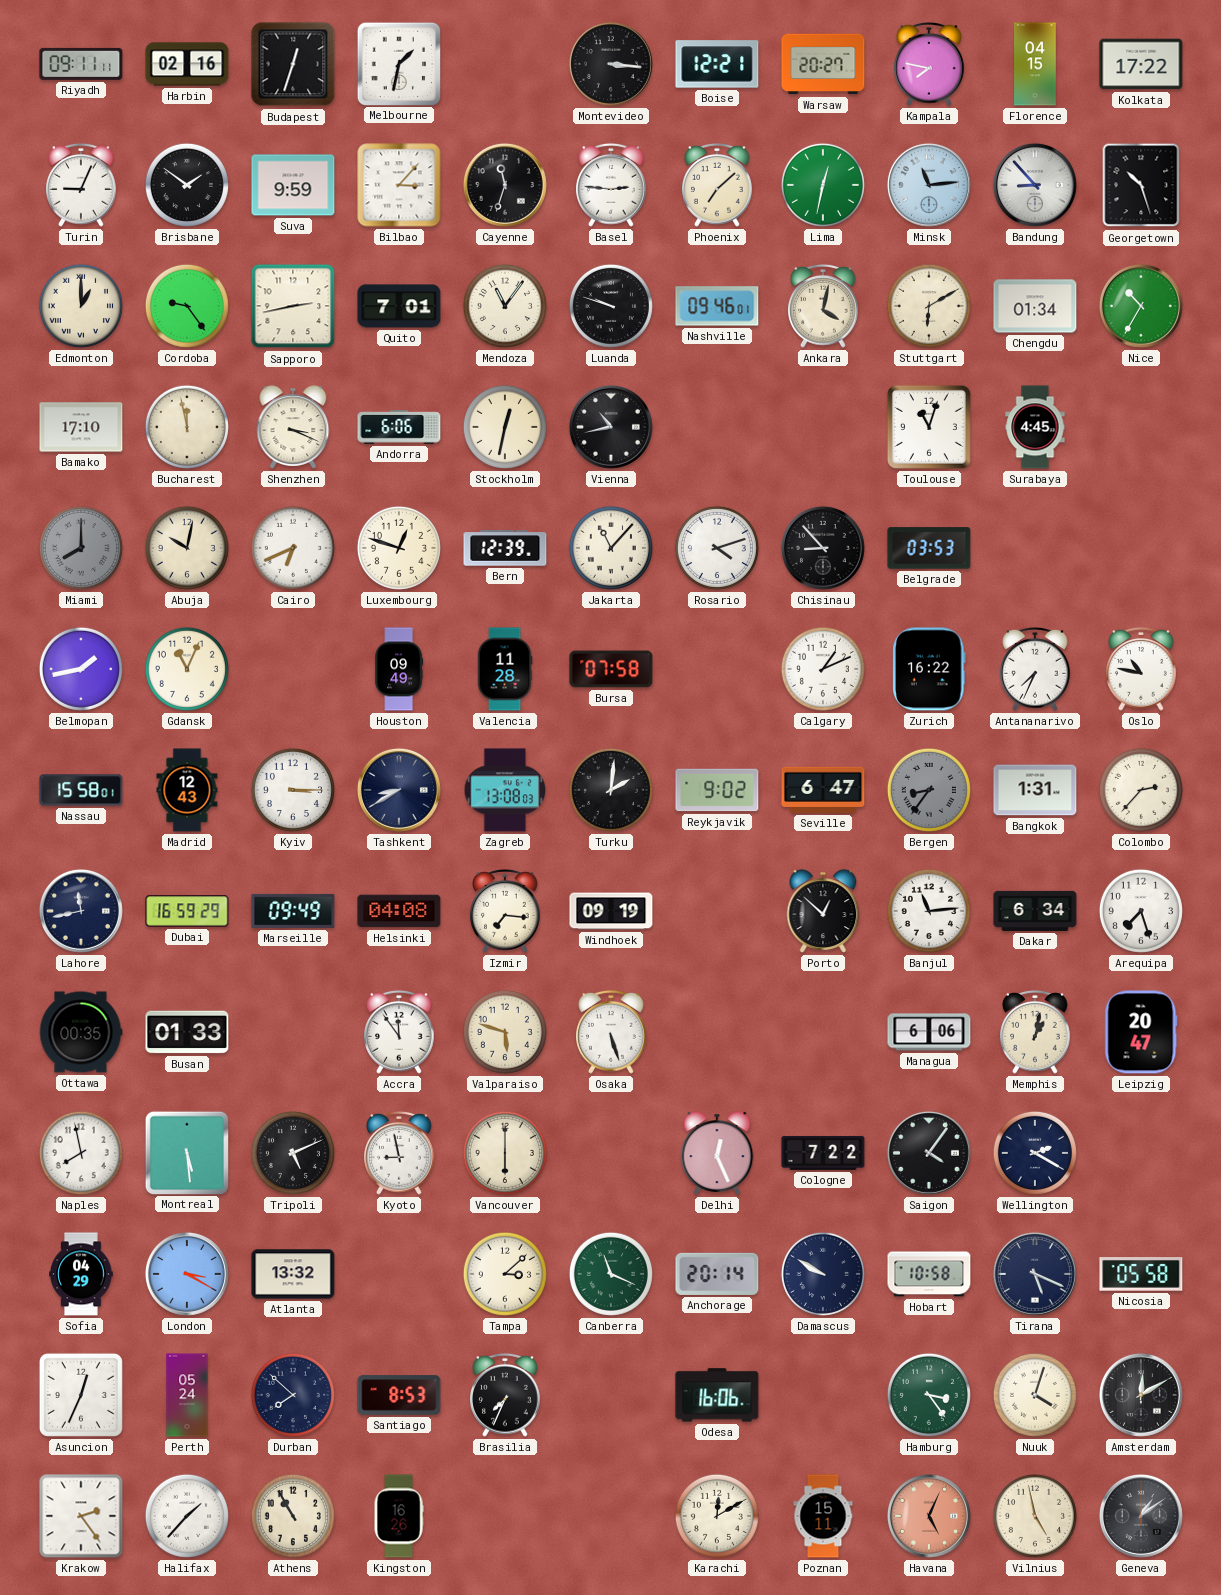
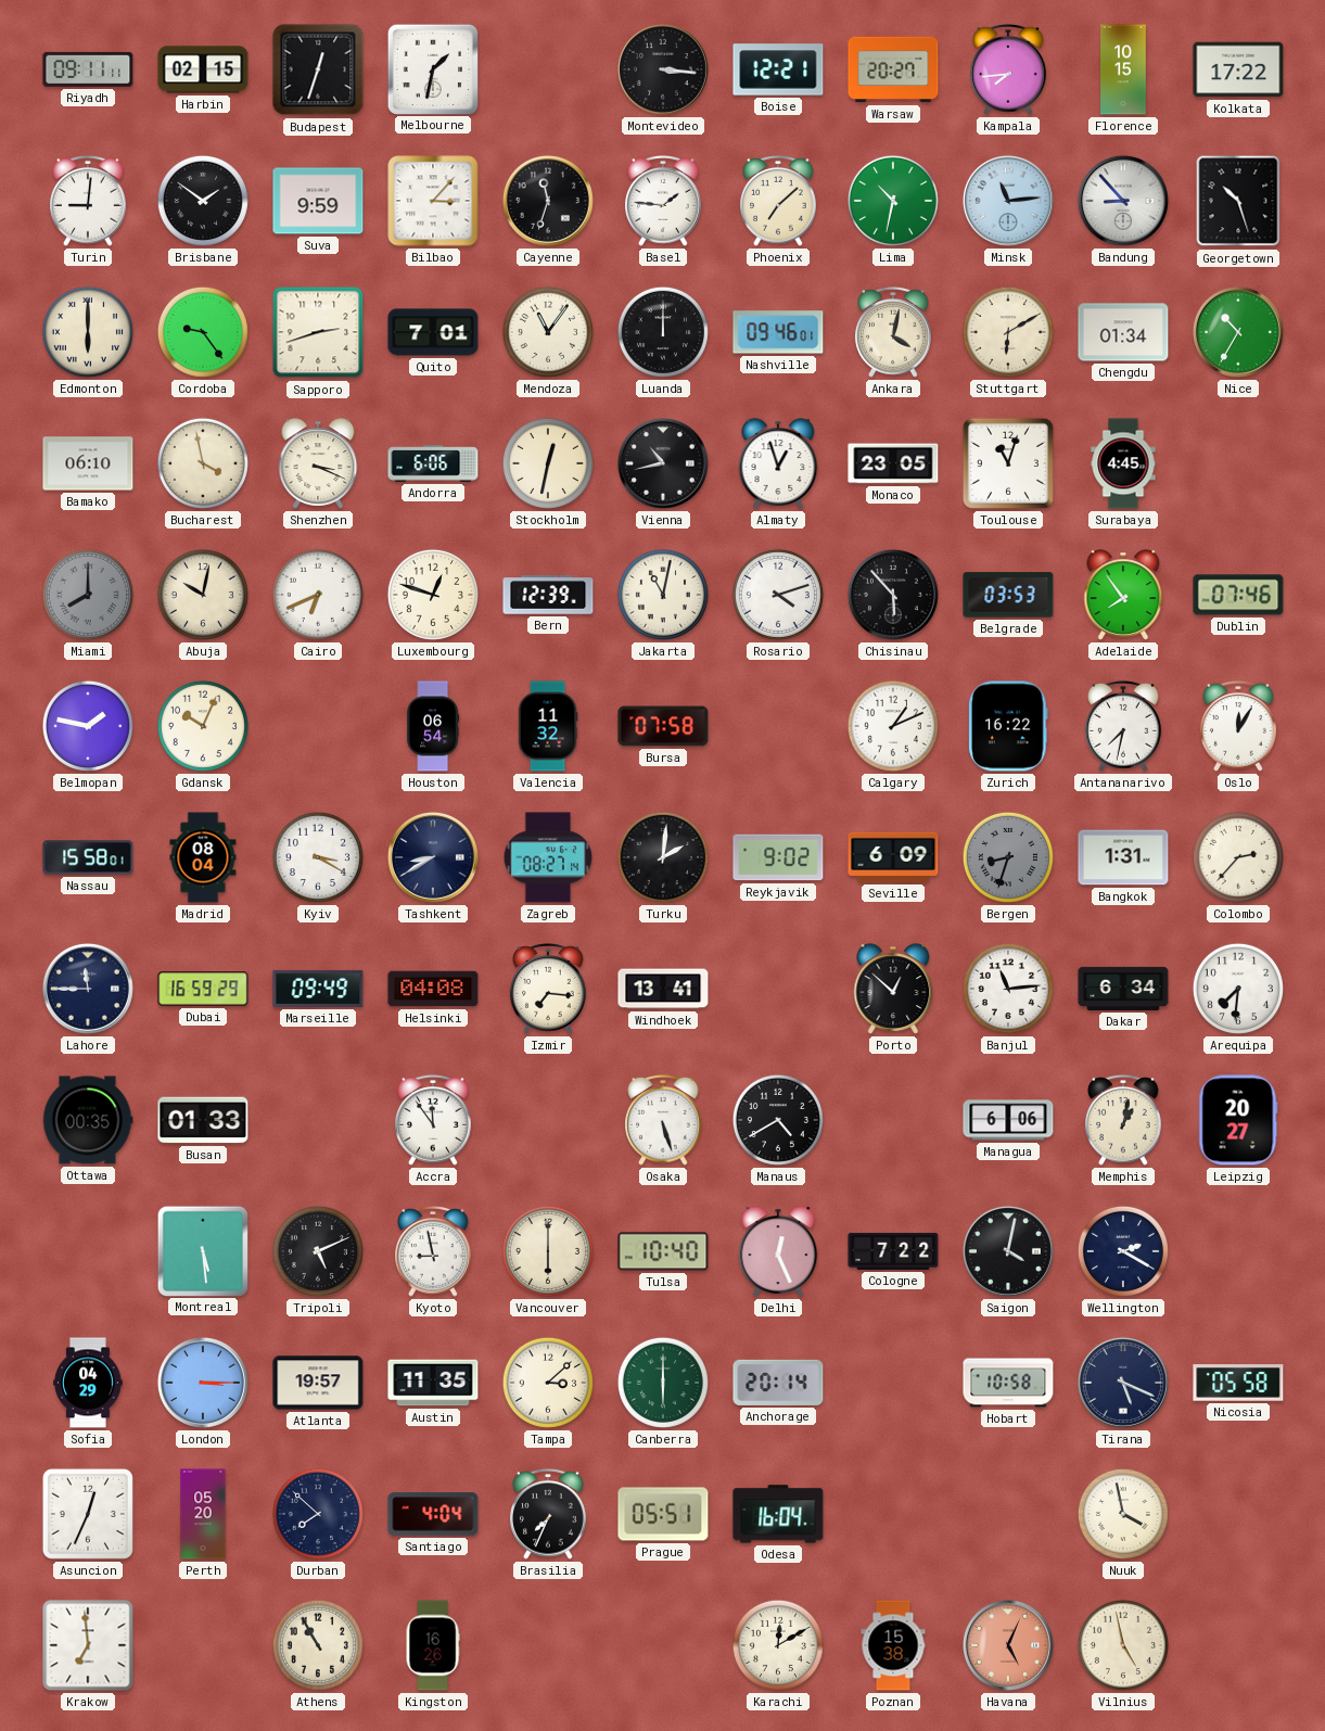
Harbin: 02:16 -> 02:15
Kampala: 7:47 -> 7:44
Florence: 04:15 -> 10:15
Turin: 9:04 -> 9:01
Basel: 2:46 -> 1:46
Lima: 12:32 -> 10:32
Edmonton: 1:00 -> 6:00
Sapporo: 2:43 -> 2:42
Luanda: 9:48 -> 12:00
Bamako: 17:10 -> 06:10
Bucharest: 11:58 -> 3:58
Almaty: none -> 12:57
Monaco: none -> 23:05
Jakarta: 11:07 -> 11:02
Chisinau: 8:53 -> 5:53
Adelaide: none -> 7:54
Dublin: none -> 07:46
Belmopan: 1:43 -> 1:47
Gdansk: 11:04 -> 10:04
Houston: 09:49 -> 06:54
Valencia: 11:28 -> 11:32
Antananarivo: 7:34 -> 7:32
Oslo: 10:47 -> 12:05
Madrid: 12:43 -> 08:04
Kyiv: 3:15 -> 3:20
Zagreb: 13:08 -> 08:27
Seville: 6:47 -> 6:09
Bergen: 8:36 -> 8:33
Lahore: 11:43 -> 11:45
Windhoek: 09:19 -> 13:41
Arequipa: 7:27 -> 7:31
Valparaiso: 5:48 -> none
Manaus: none -> 4:40
Leipzig: 20:47 -> 20:27
Naples: 7:58 -> none
Tulsa: none -> 10:40
Saigon: 4:06 -> 4:02
London: 3:20 -> 3:15
Atlanta: 13:32 -> 19:57
Austin: none -> 11:35
Canberra: 11:19 -> 6:00
Damascus: 9:50 -> none
Perth: 05:24 -> 05:20
Santiago: 8:53 -> 4:04
Prague: none -> 05:51
Odesa: 16:06 -> 16:04
Hamburg: 3:24 -> none
Nuuk: 4:03 -> 3:58
Amsterdam: 12:10 -> none
Krakow: 2:24 -> 6:59
Halifax: 1:37 -> none
Poznan: 15:11 -> 15:38
Geneva: 1:09 -> none
